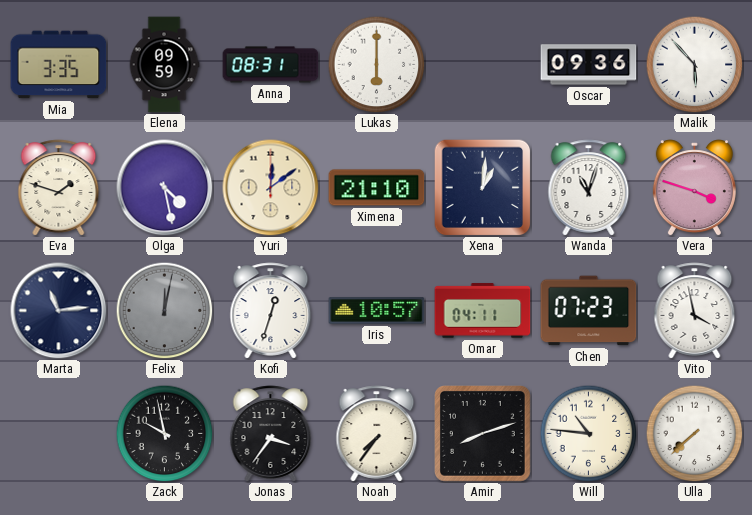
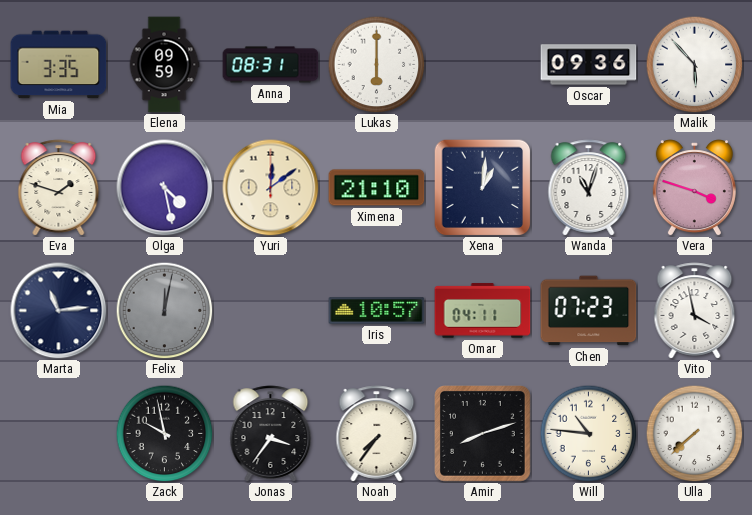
Kofi: 12:33 -> none
